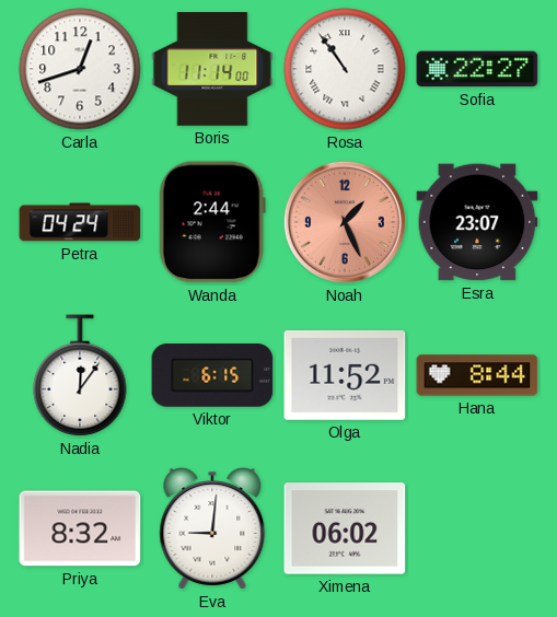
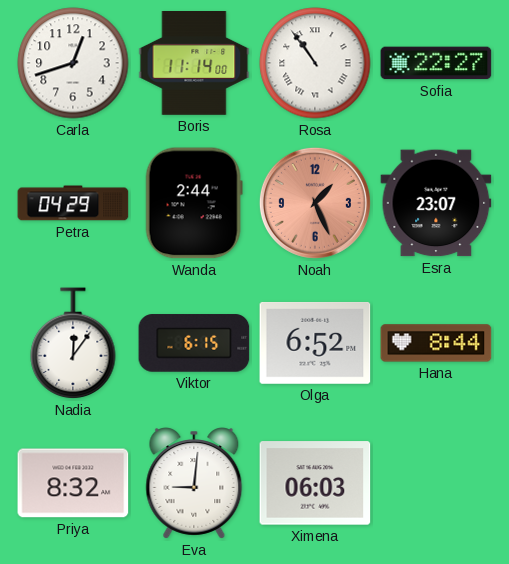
Petra: 04:24 -> 04:29
Olga: 11:52 -> 6:52
Ximena: 06:02 -> 06:03
